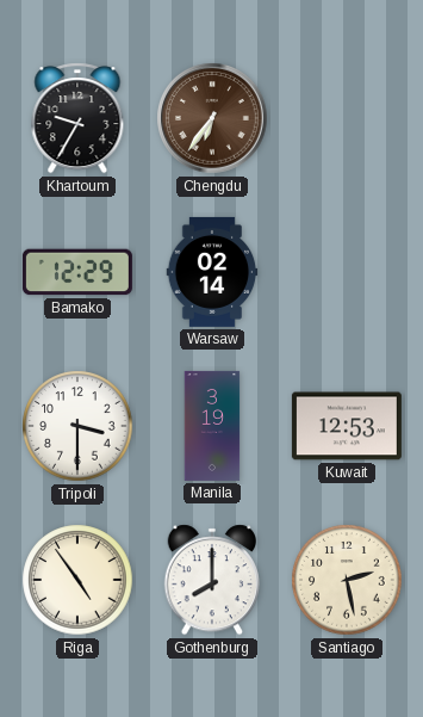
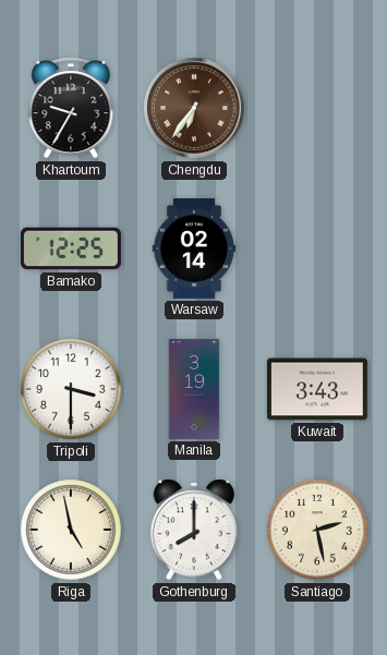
Bamako: 12:29 -> 12:25
Kuwait: 12:53 -> 3:43
Riga: 4:54 -> 4:58
